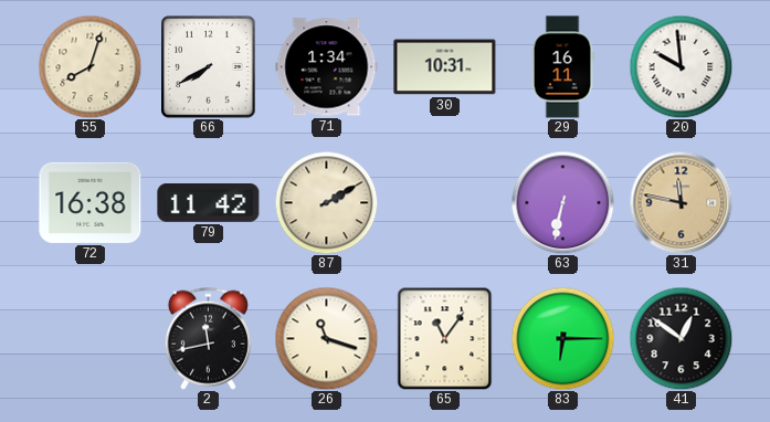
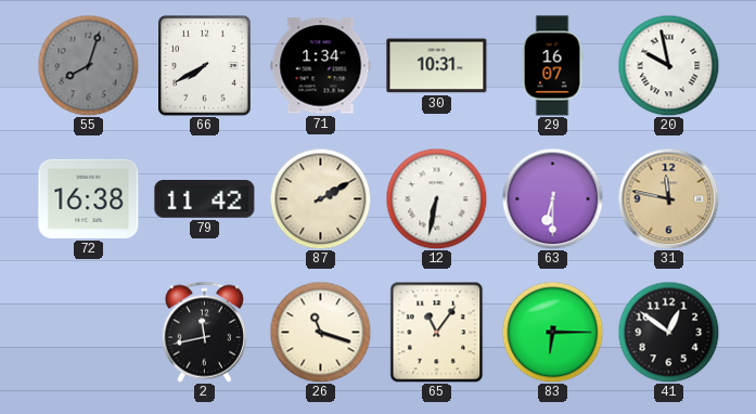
55 dial: cream -> grey
29: 16:11 -> 16:07
20: 9:59 -> 9:58
12: none -> 6:32
63: 6:32 -> 6:30
